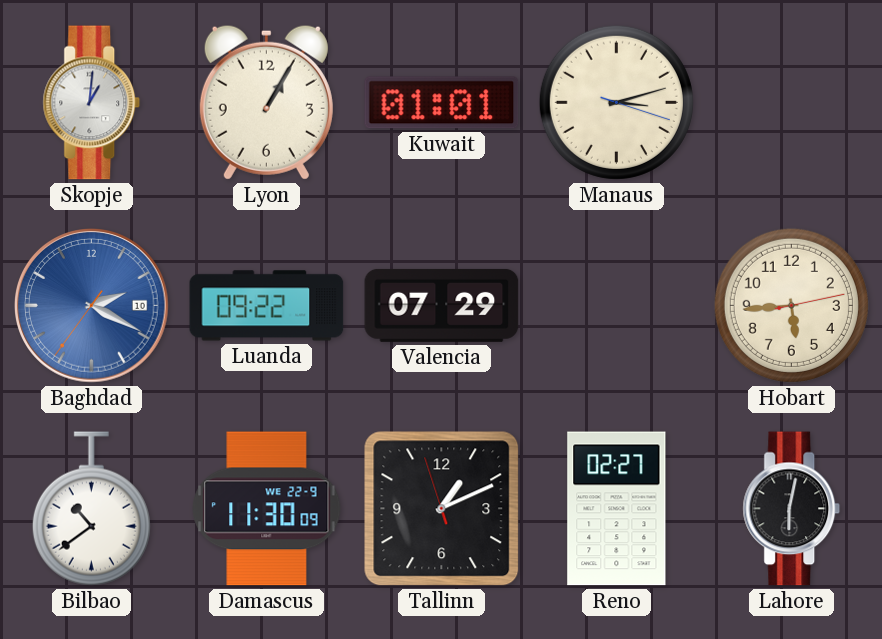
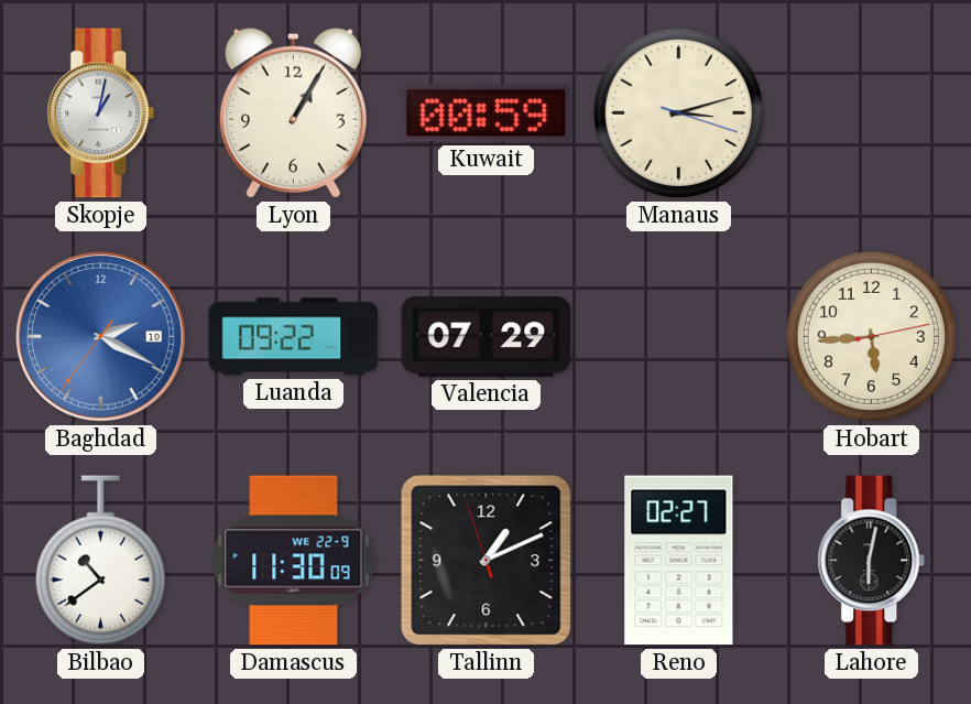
Skopje: 1:01 -> 1:02
Kuwait: 01:01 -> 00:59
